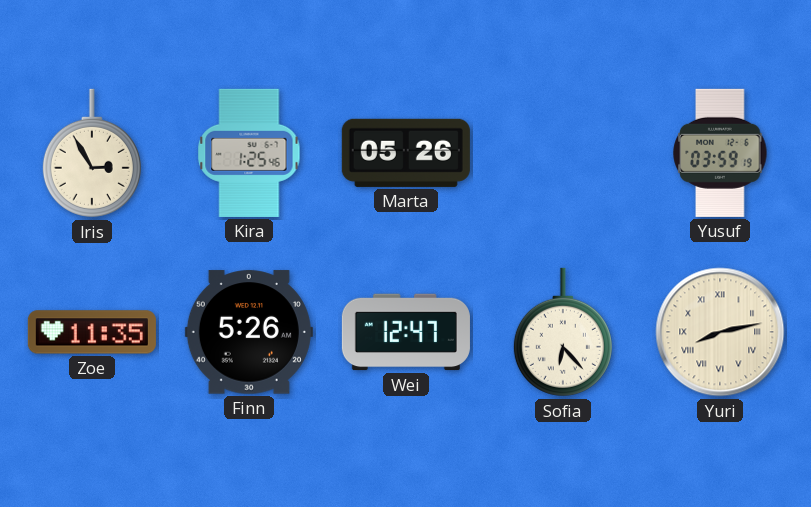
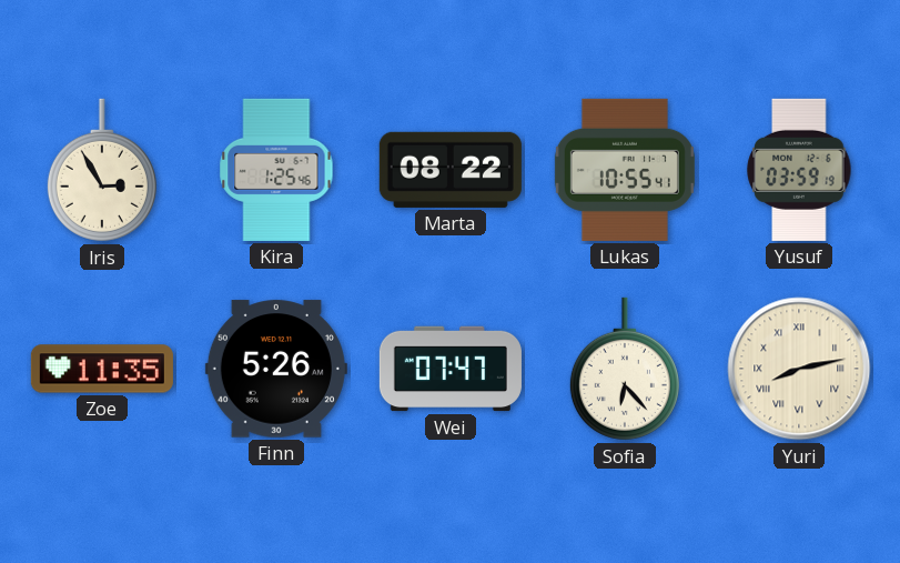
Marta: 05:26 -> 08:22
Lukas: none -> 10:55
Wei: 12:47 -> 07:47
